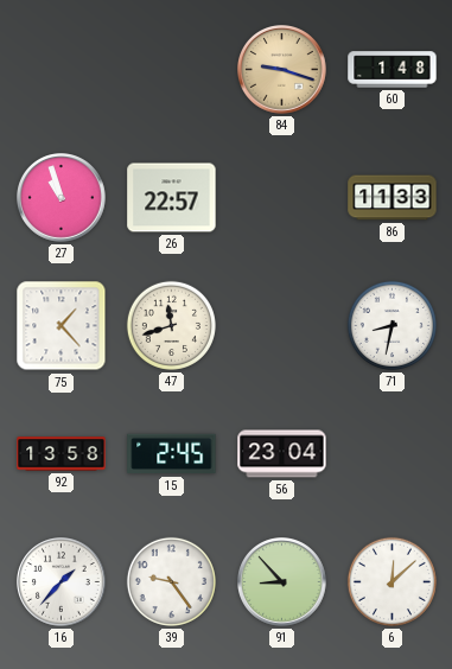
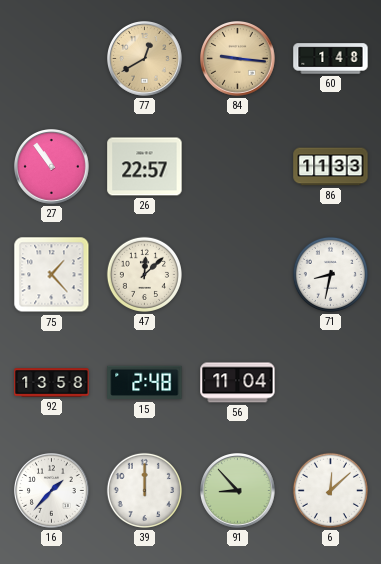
77: none -> 12:40
84: 9:18 -> 9:16
27: 10:57 -> 10:54
47: 11:42 -> 12:08
15: 2:45 -> 2:48
56: 23:04 -> 11:04
39: 9:24 -> 12:00
